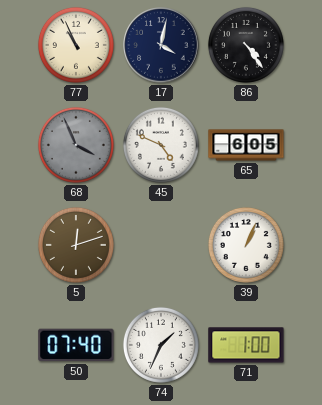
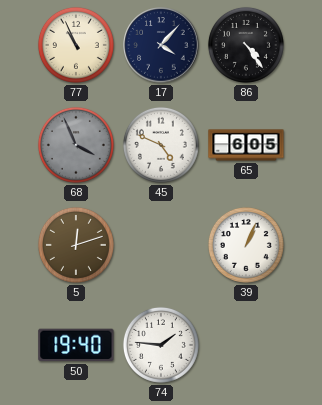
17: 4:02 -> 4:07
50: 07:40 -> 19:40
74: 1:34 -> 1:46
71: 1:00 -> none
